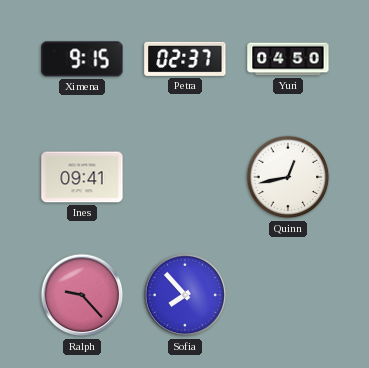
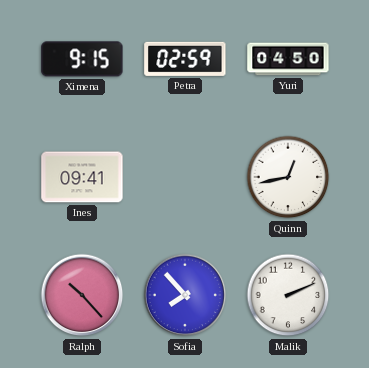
Petra: 02:37 -> 02:59
Ralph: 9:23 -> 10:23
Malik: none -> 2:11
